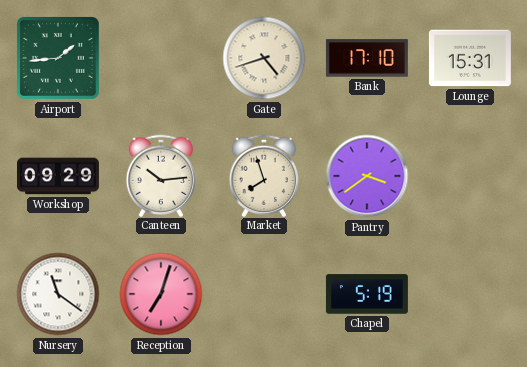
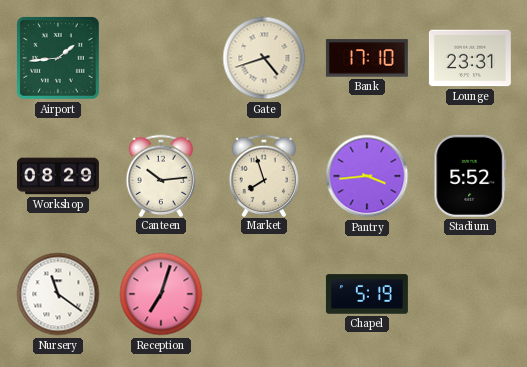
Lounge: 15:31 -> 23:31
Workshop: 09:29 -> 08:29
Pantry: 3:39 -> 3:44
Stadium: none -> 5:52
